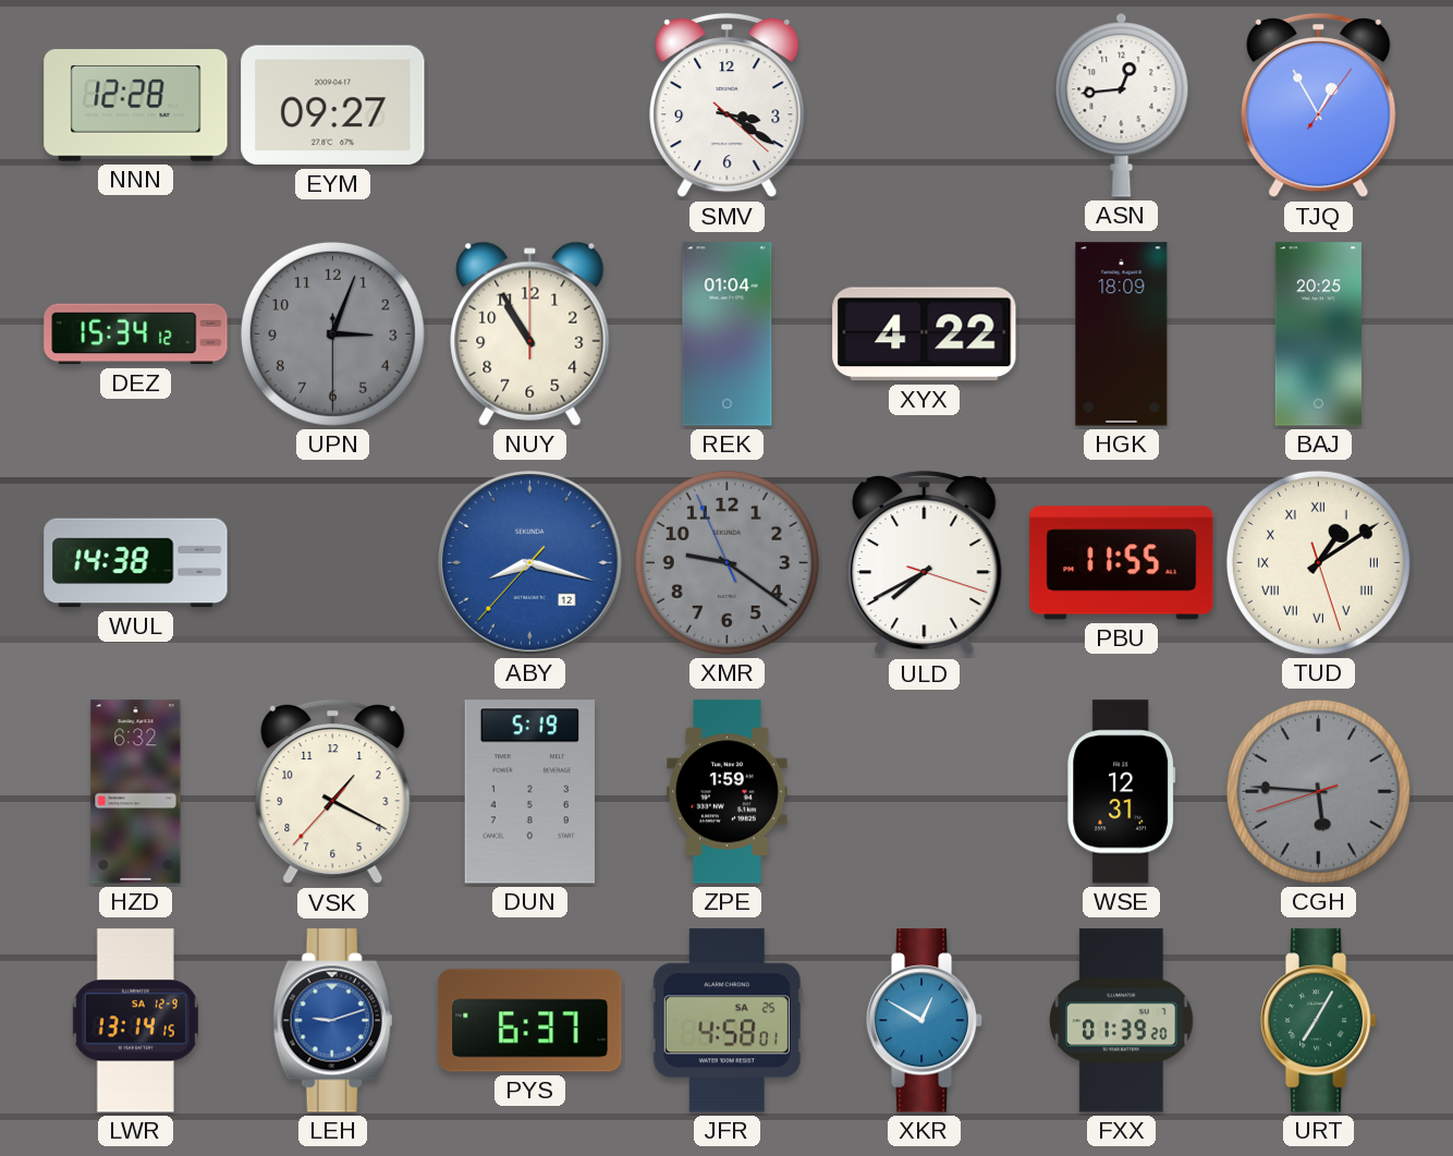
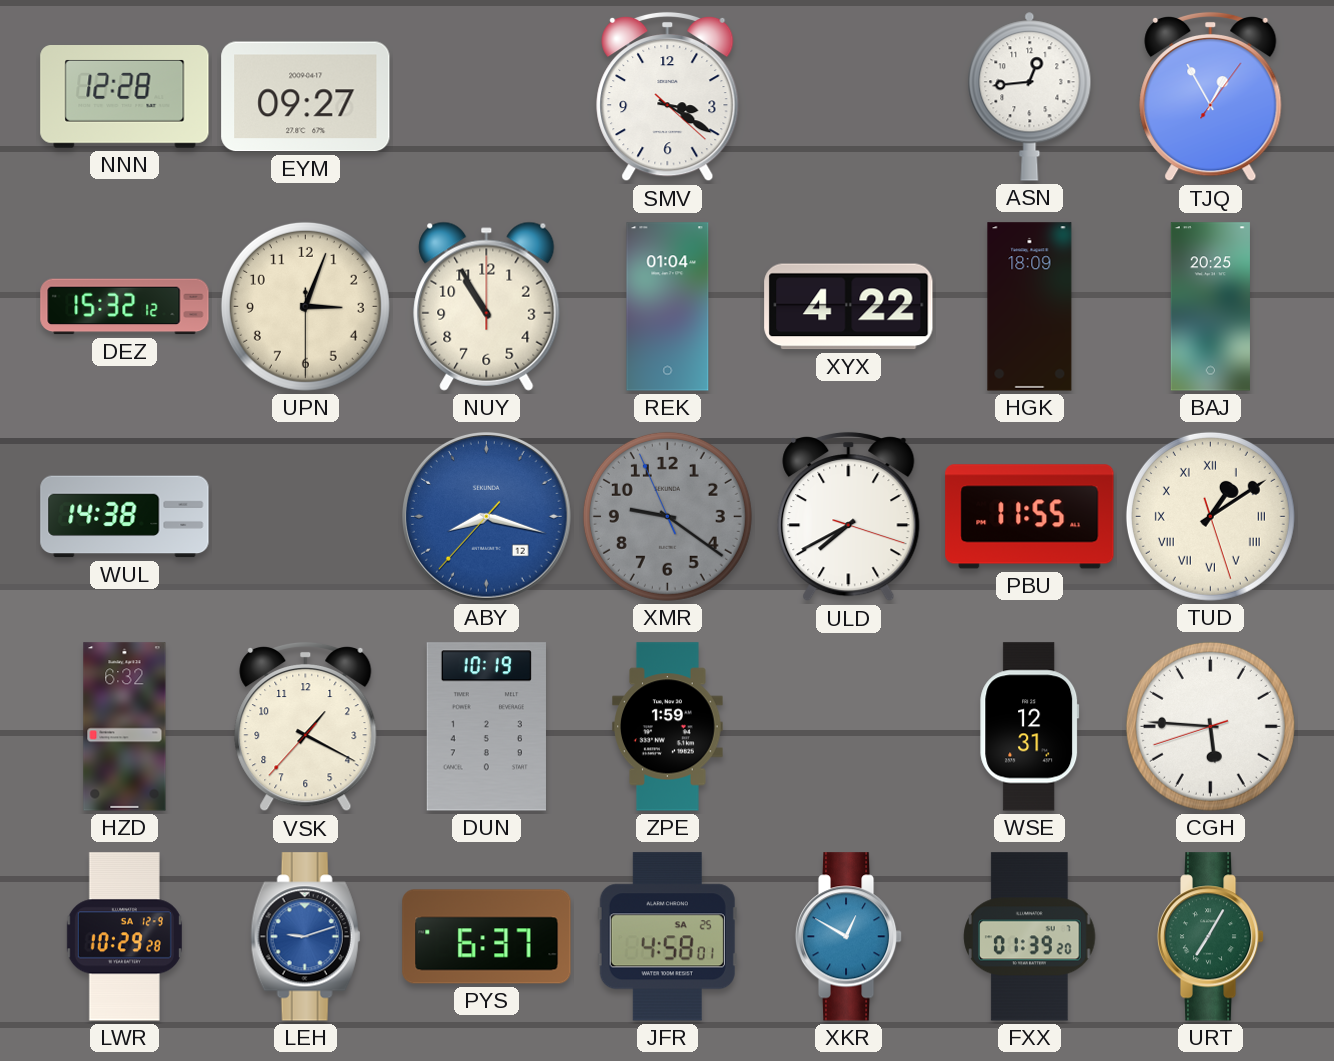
DEZ: 15:34 -> 15:32
UPN dial: grey -> cream
DUN: 5:19 -> 10:19
CGH dial: grey -> white
LWR: 13:14 -> 10:29
